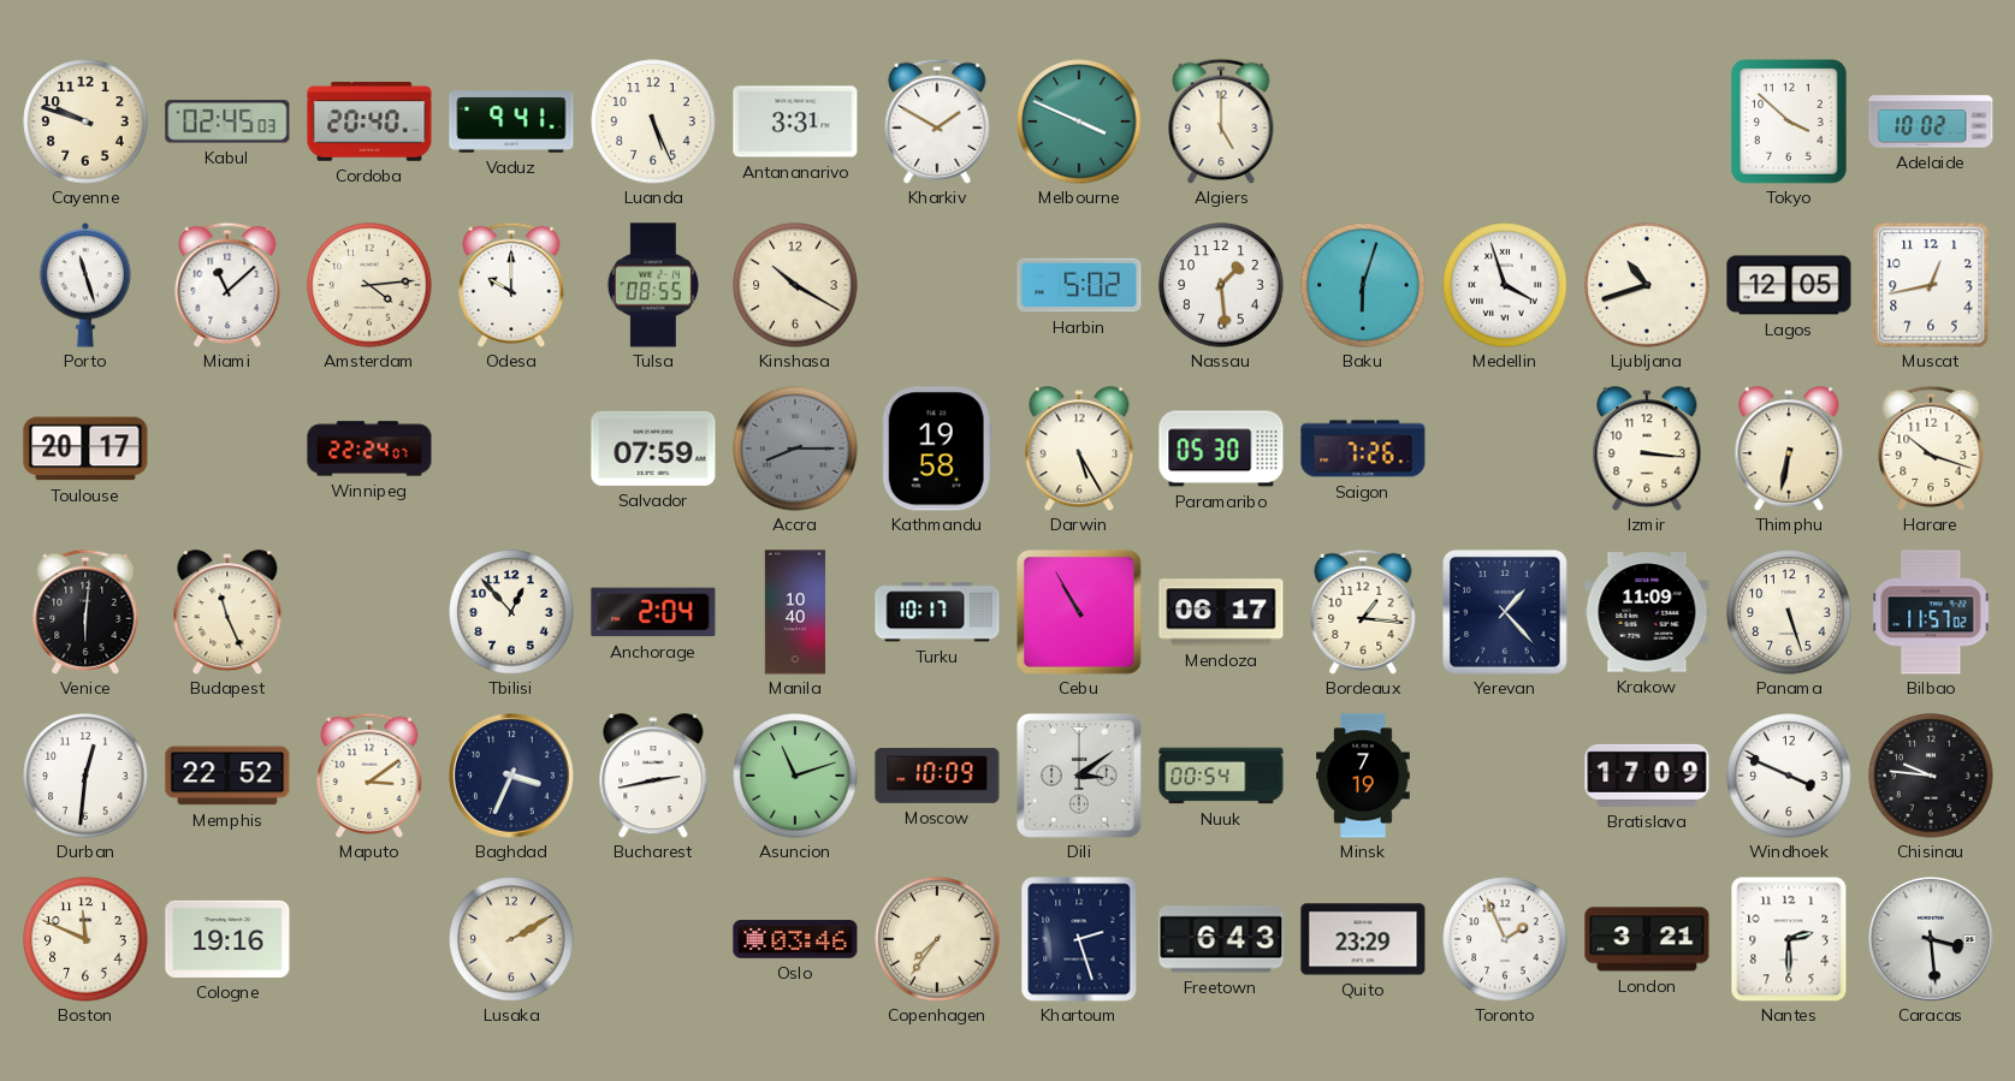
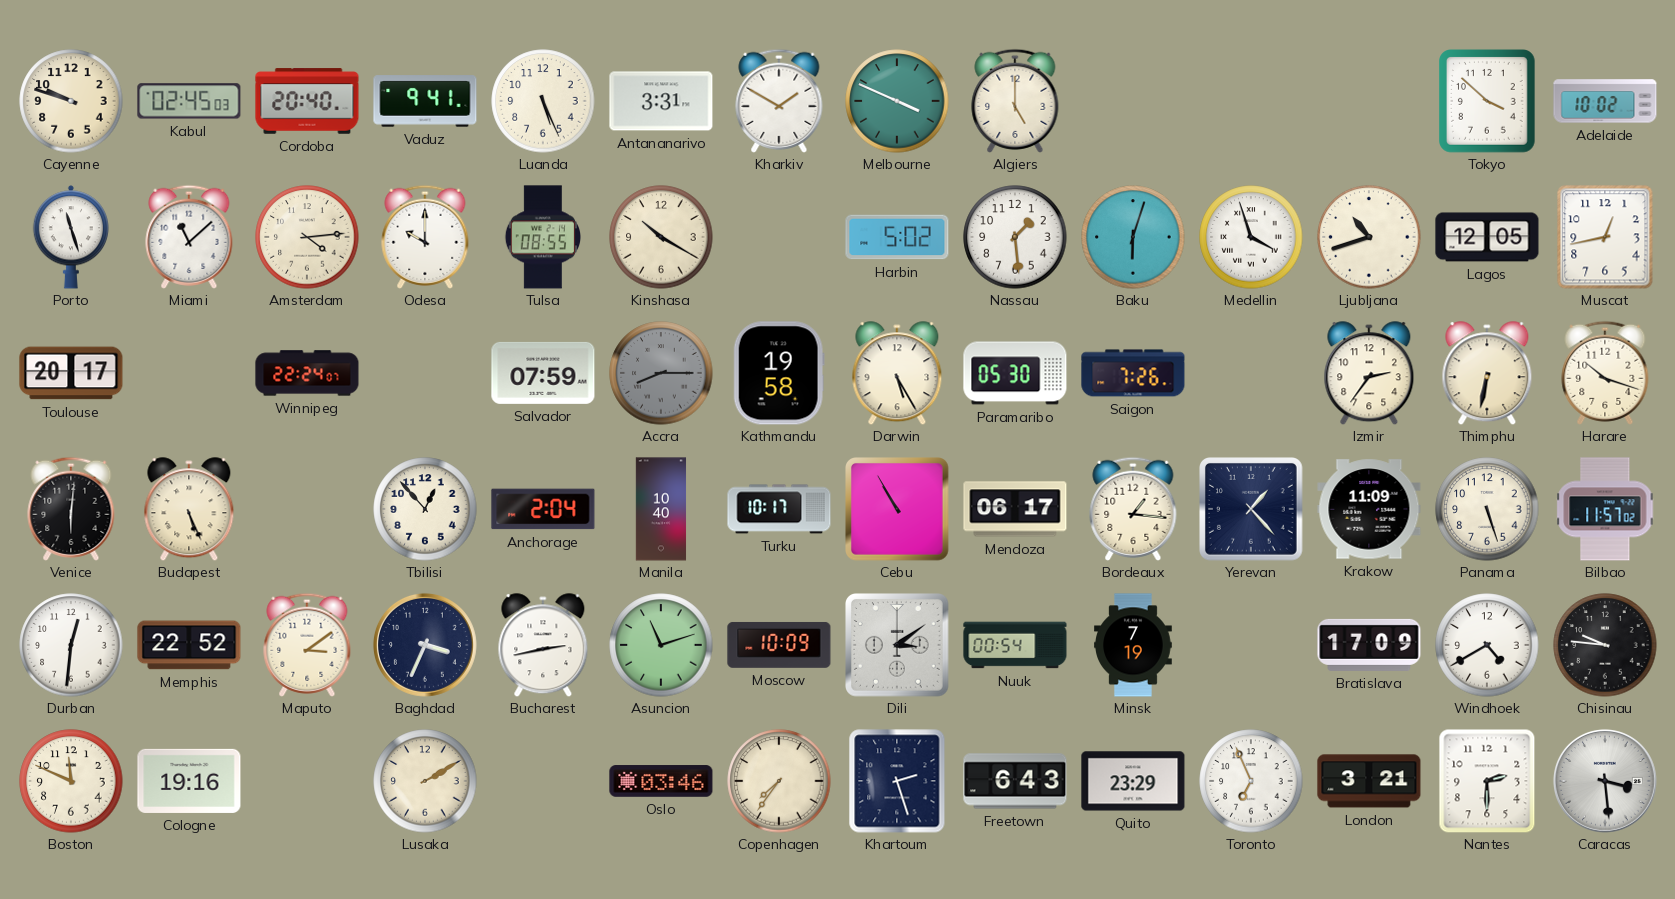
Izmir: 3:16 -> 2:36
Budapest: 11:26 -> 5:26
Windhoek: 3:49 -> 4:40
Toronto: 1:56 -> 6:56
